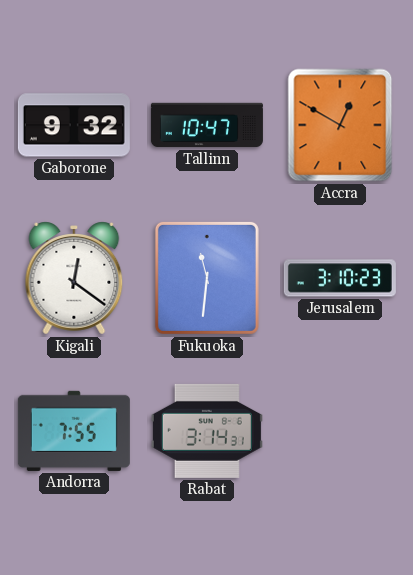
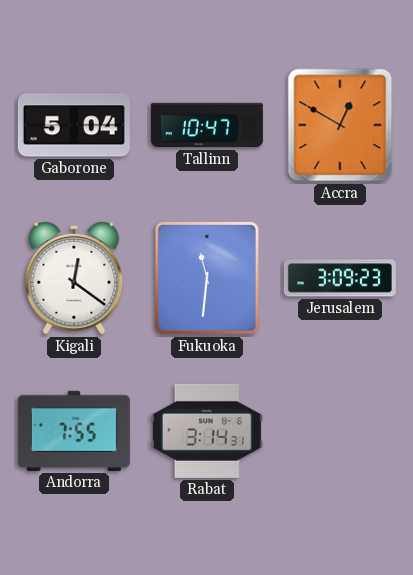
Gaborone: 9:32 -> 5:04
Jerusalem: 3:10 -> 3:09
